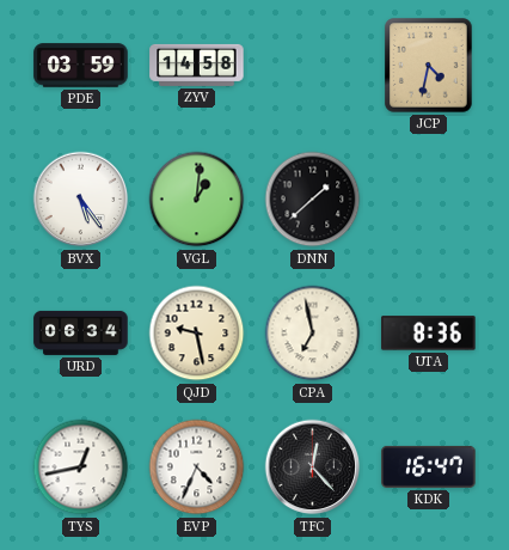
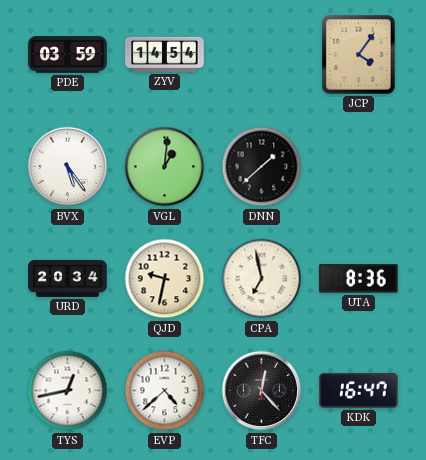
ZYV: 14:58 -> 14:54
JCP: 4:32 -> 4:06
URD: 06:34 -> 20:34
QJD: 9:28 -> 9:32
EVP: 4:34 -> 4:38
